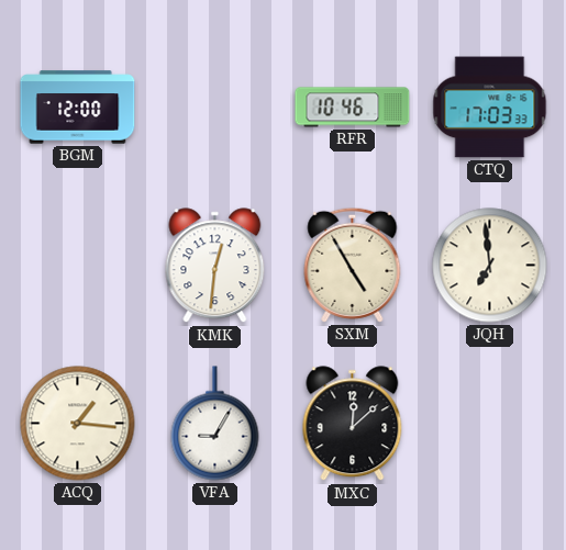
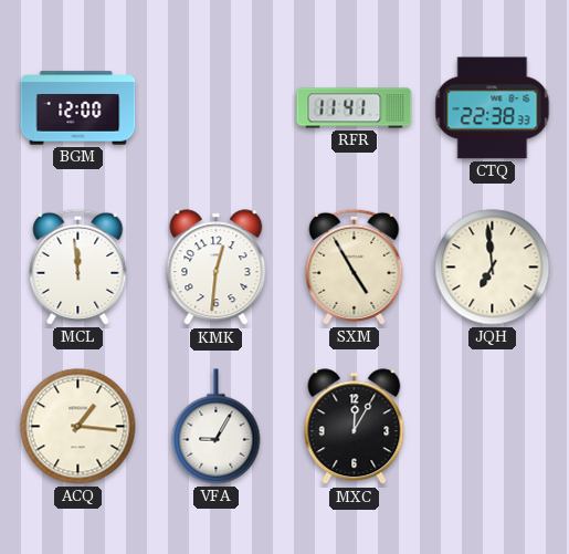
RFR: 10:46 -> 11:41
CTQ: 17:03 -> 22:38
MCL: none -> 11:59
MXC: 12:08 -> 12:05
